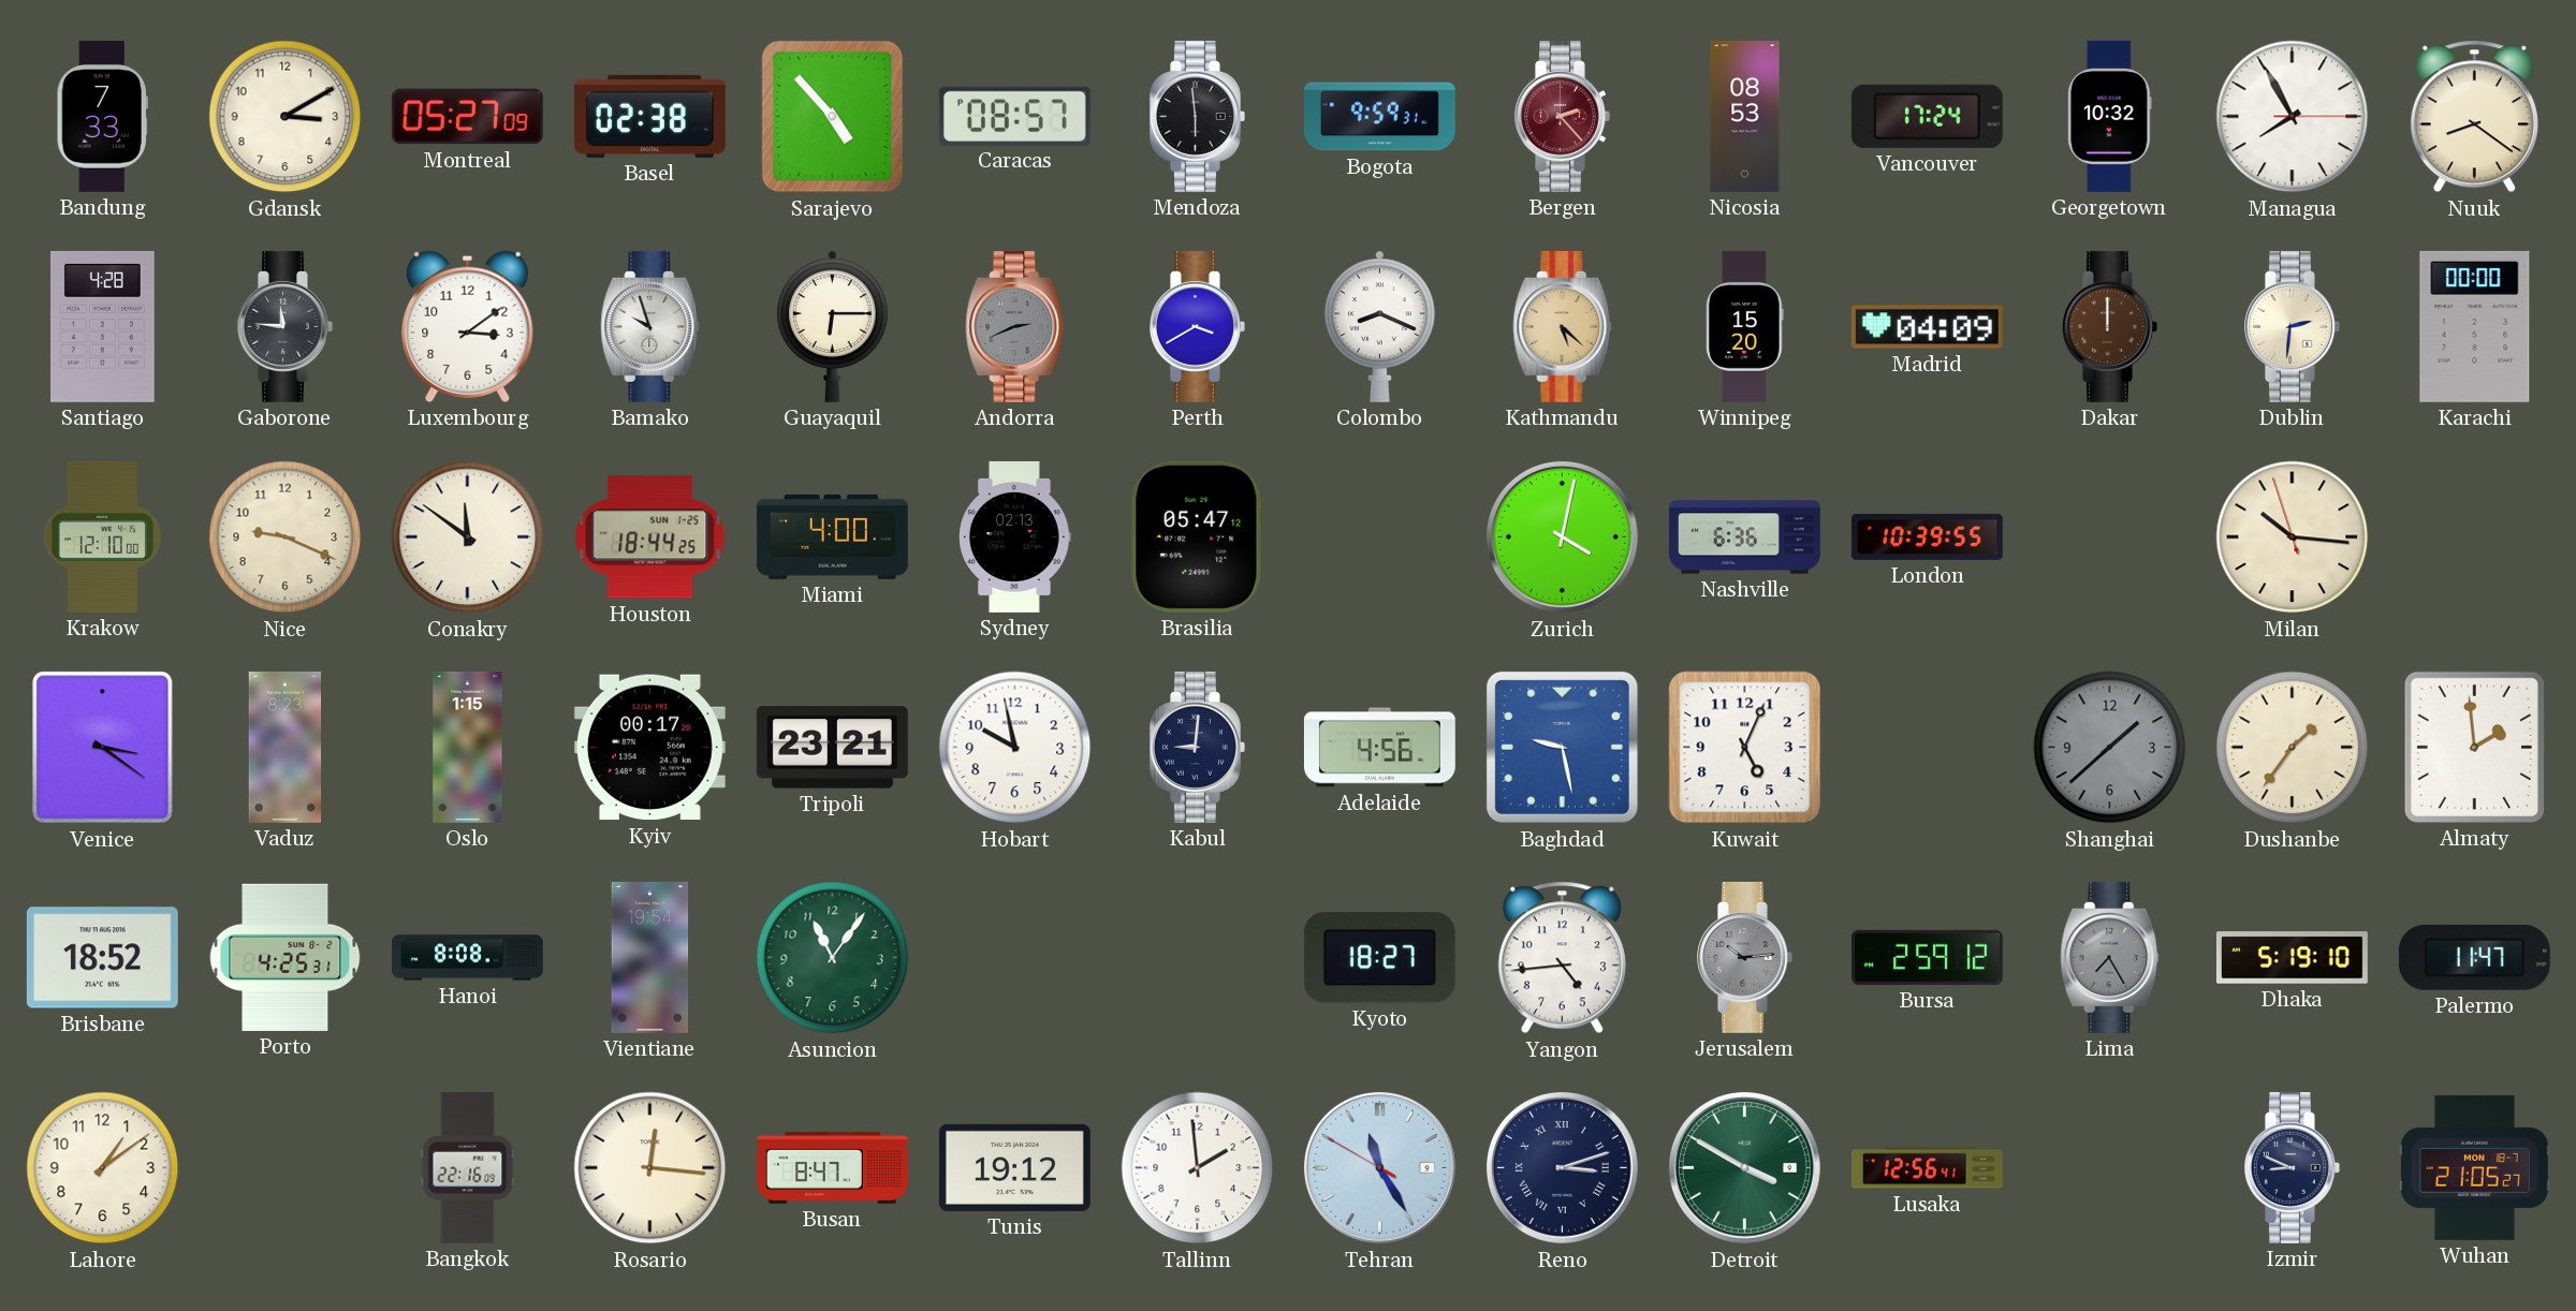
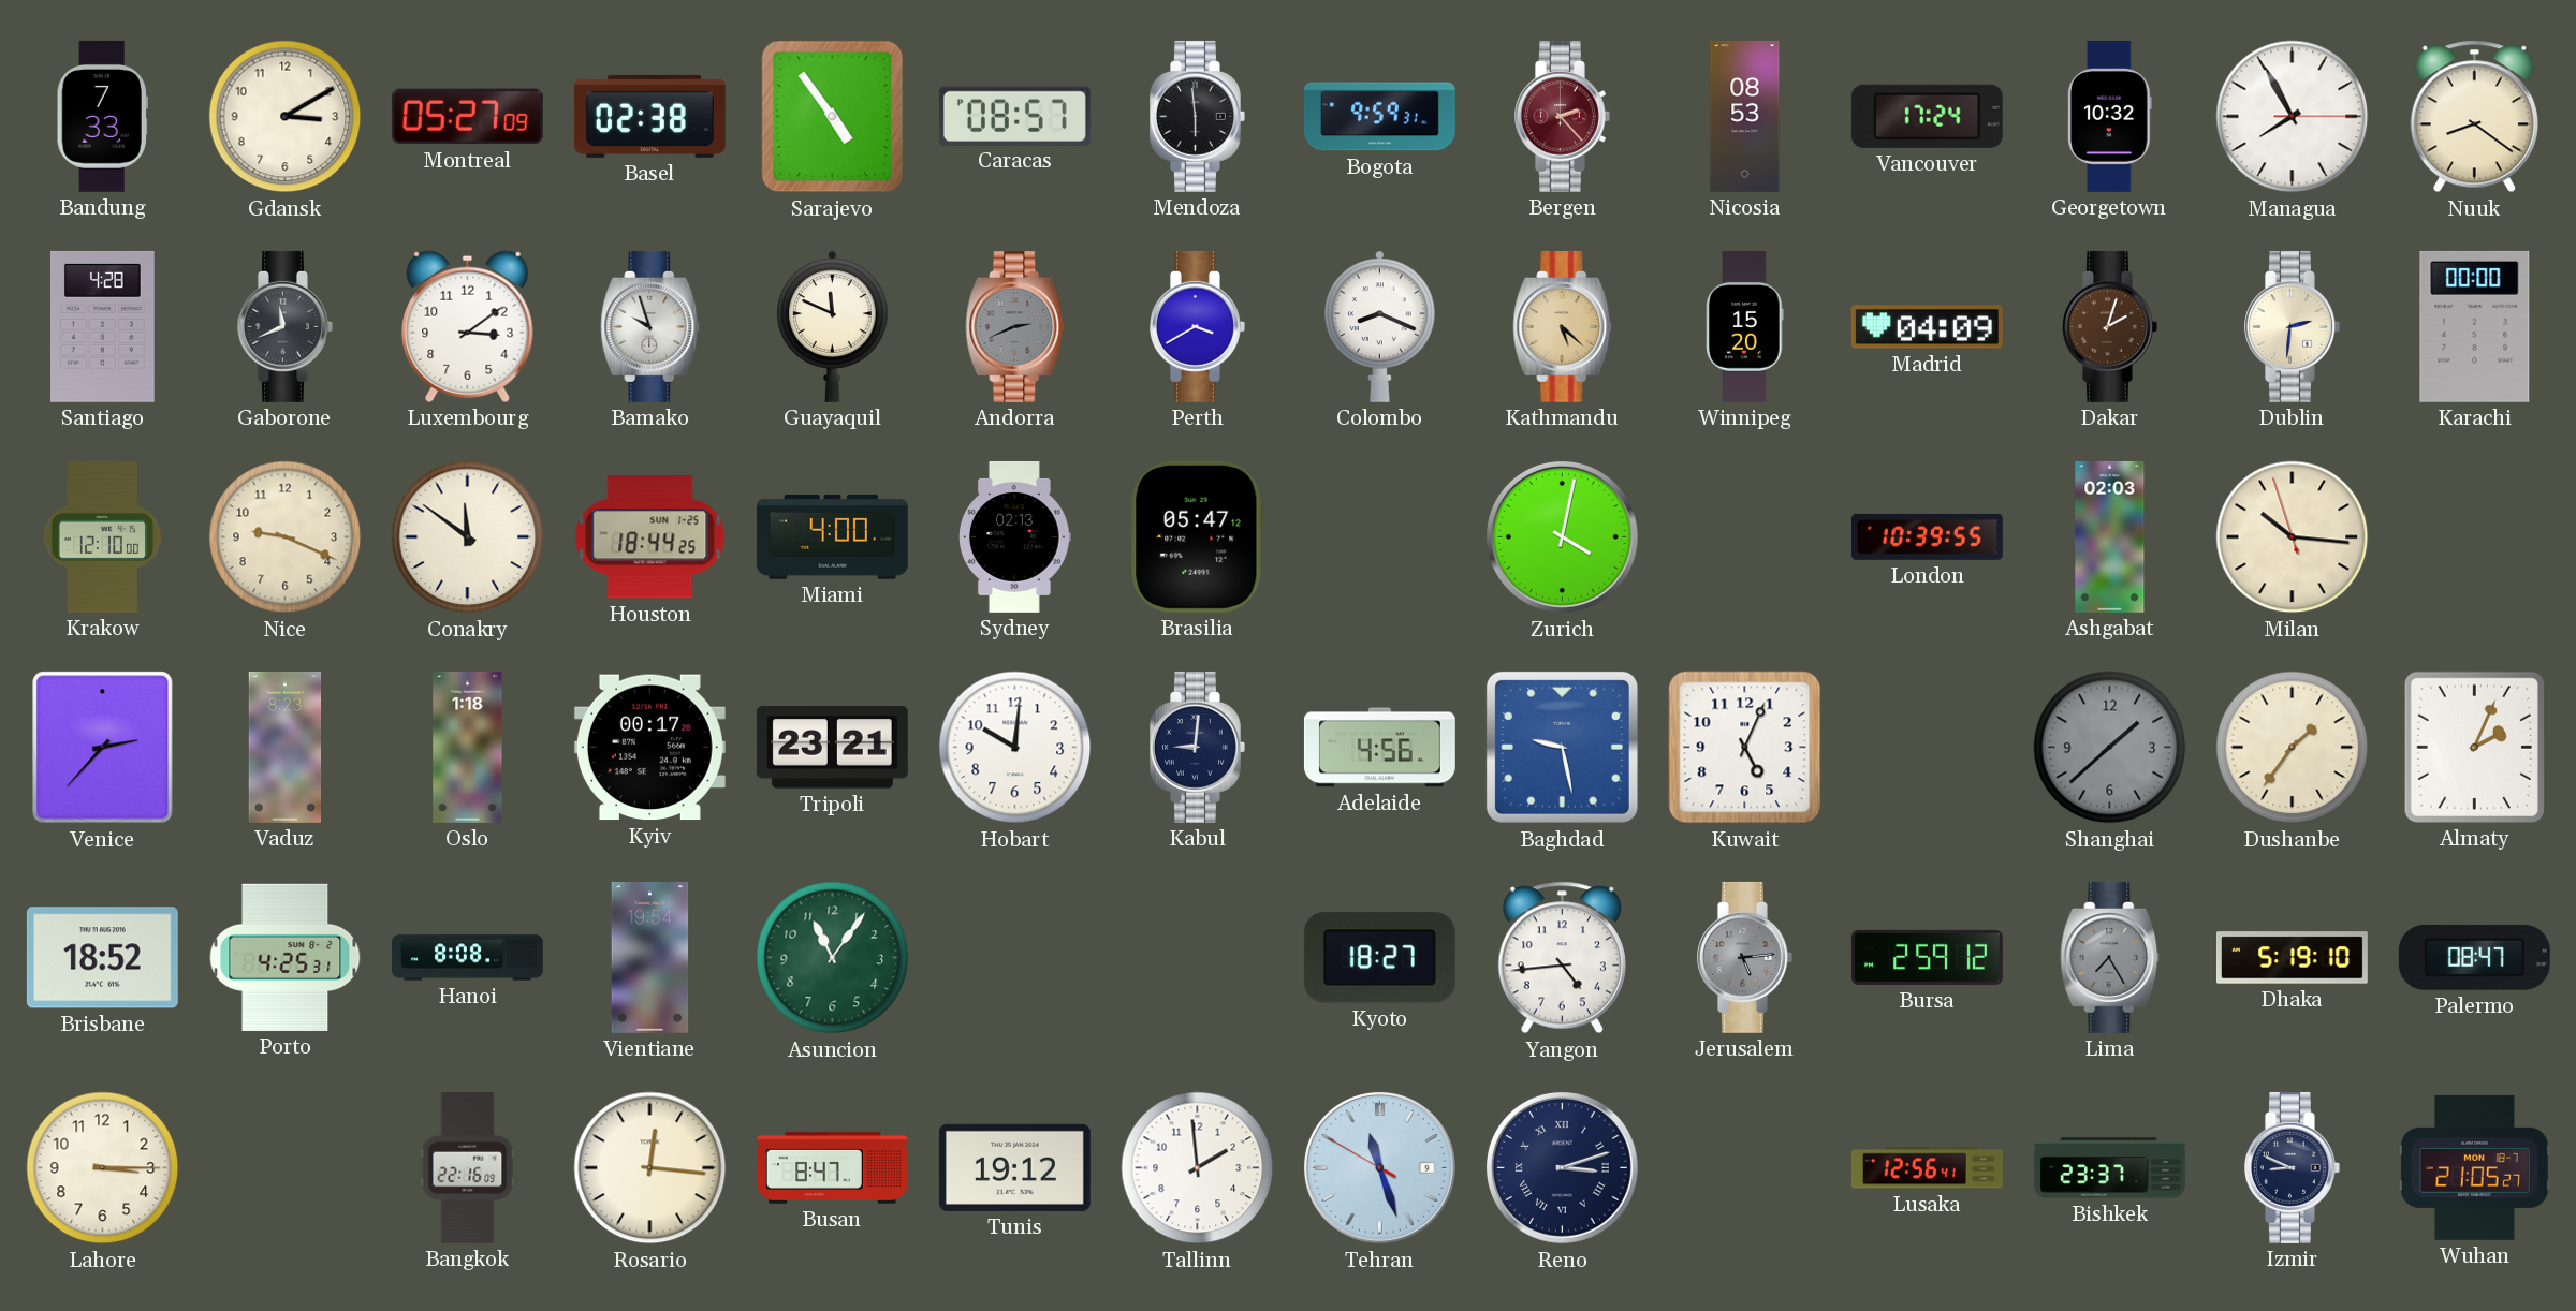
Sarajevo: 4:53 -> 4:54
Gaborone: 11:46 -> 11:41
Guayaquil: 6:15 -> 11:49
Dakar: 12:00 -> 2:03
Nashville: 6:36 -> none
Ashgabat: none -> 02:03
Venice: 3:21 -> 2:37
Oslo: 1:15 -> 1:18
Hobart: 9:58 -> 10:01
Almaty: 1:59 -> 2:04
Jerusalem: 10:14 -> 5:14
Palermo: 11:47 -> 08:47
Lahore: 1:09 -> 3:15
Tehran: 11:24 -> 11:26
Detroit: 3:50 -> none
Bishkek: none -> 23:37
